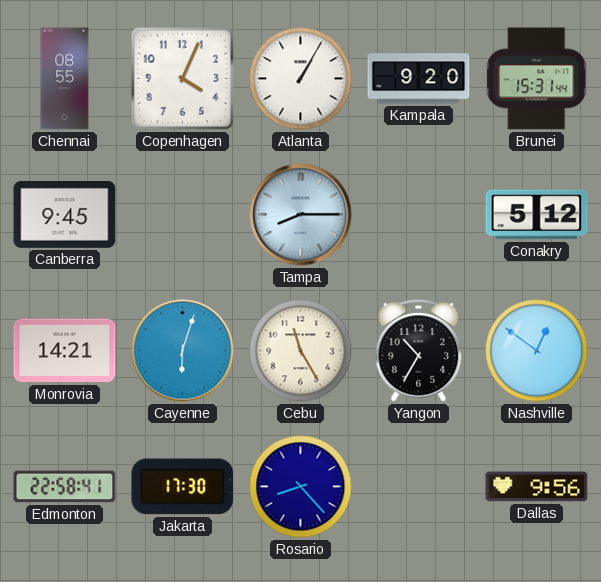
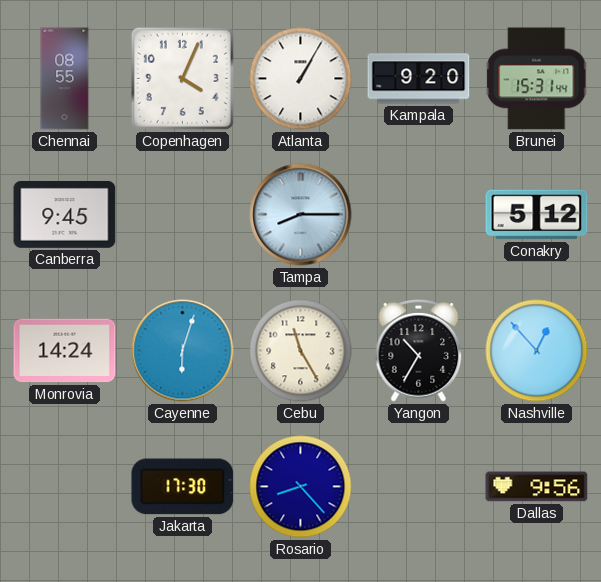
Monrovia: 14:21 -> 14:24
Nashville: 12:51 -> 12:53
Edmonton: 22:58 -> none
